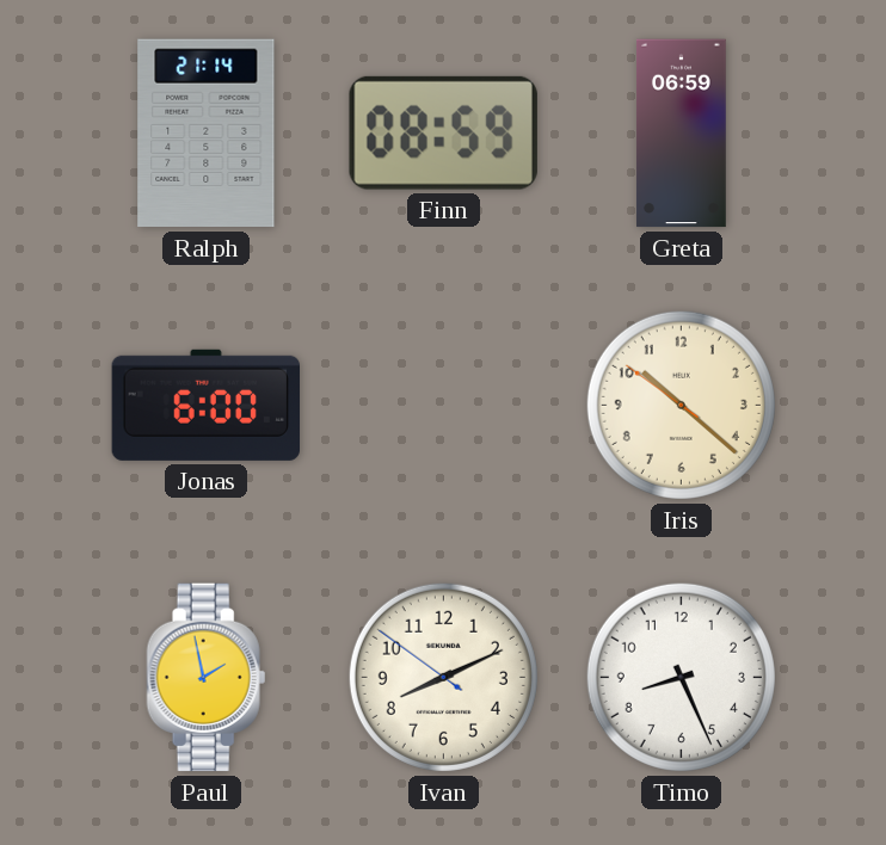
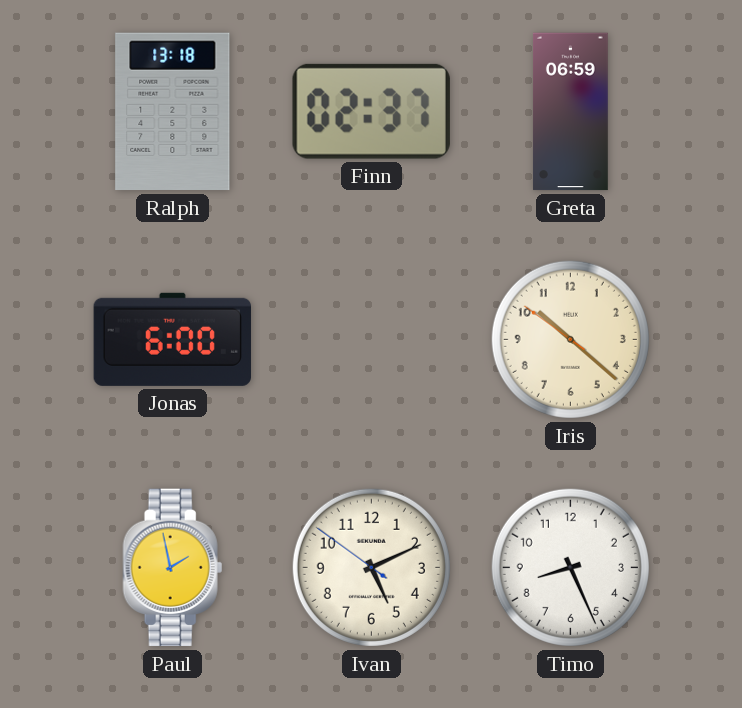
Ralph: 21:14 -> 13:18
Finn: 08:59 -> 02:37
Ivan: 8:10 -> 5:10
